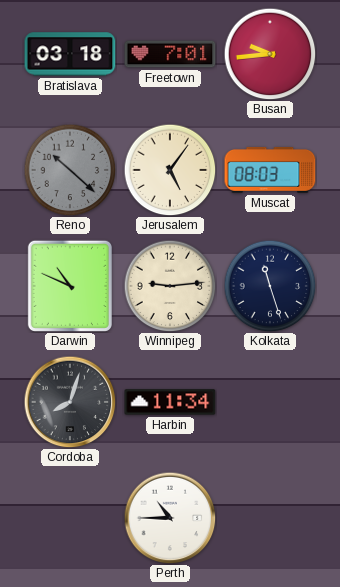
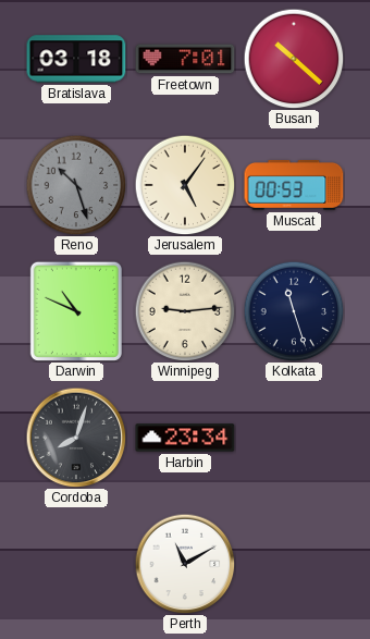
Busan: 9:44 -> 10:22
Reno: 10:22 -> 10:27
Muscat: 08:03 -> 00:53
Harbin: 11:34 -> 23:34
Perth: 10:45 -> 11:10
